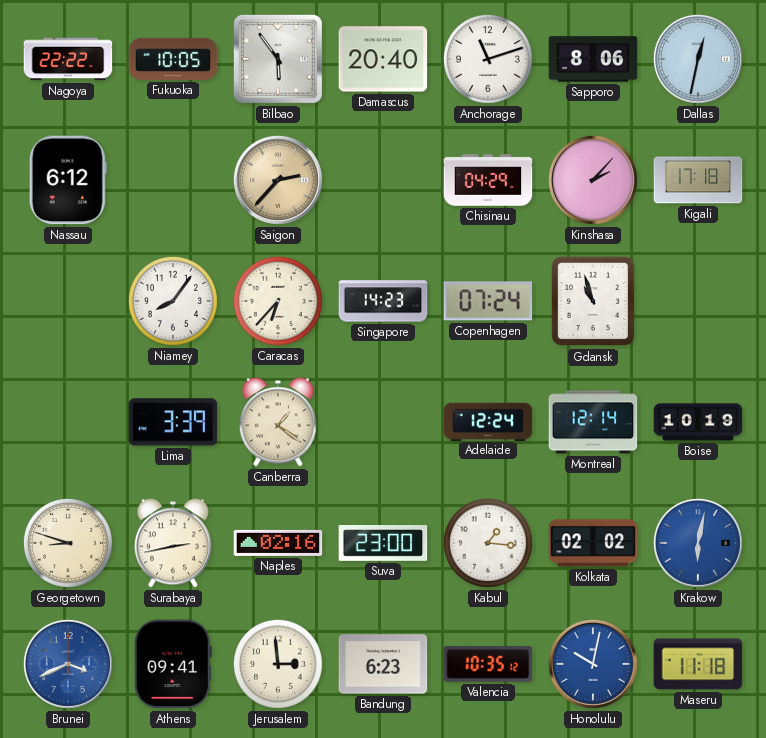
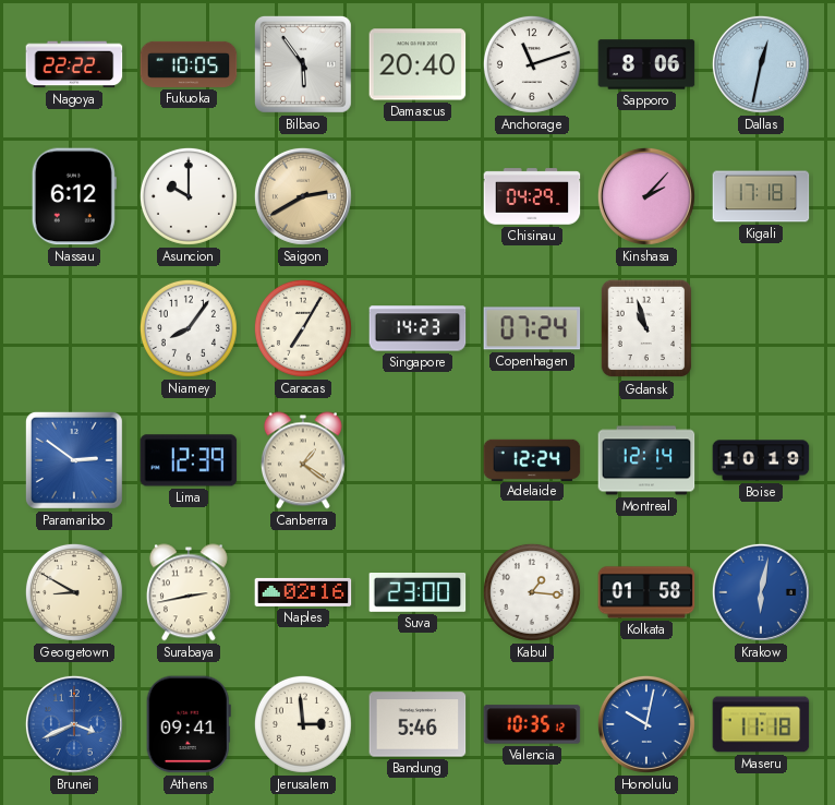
Asuncion: none -> 10:00
Saigon: 2:37 -> 2:40
Caracas: 6:37 -> 7:05
Paramaribo: none -> 2:51
Lima: 3:39 -> 12:39
Georgetown: 8:48 -> 8:50
Kolkata: 02:02 -> 01:58
Bandung: 6:23 -> 5:46
